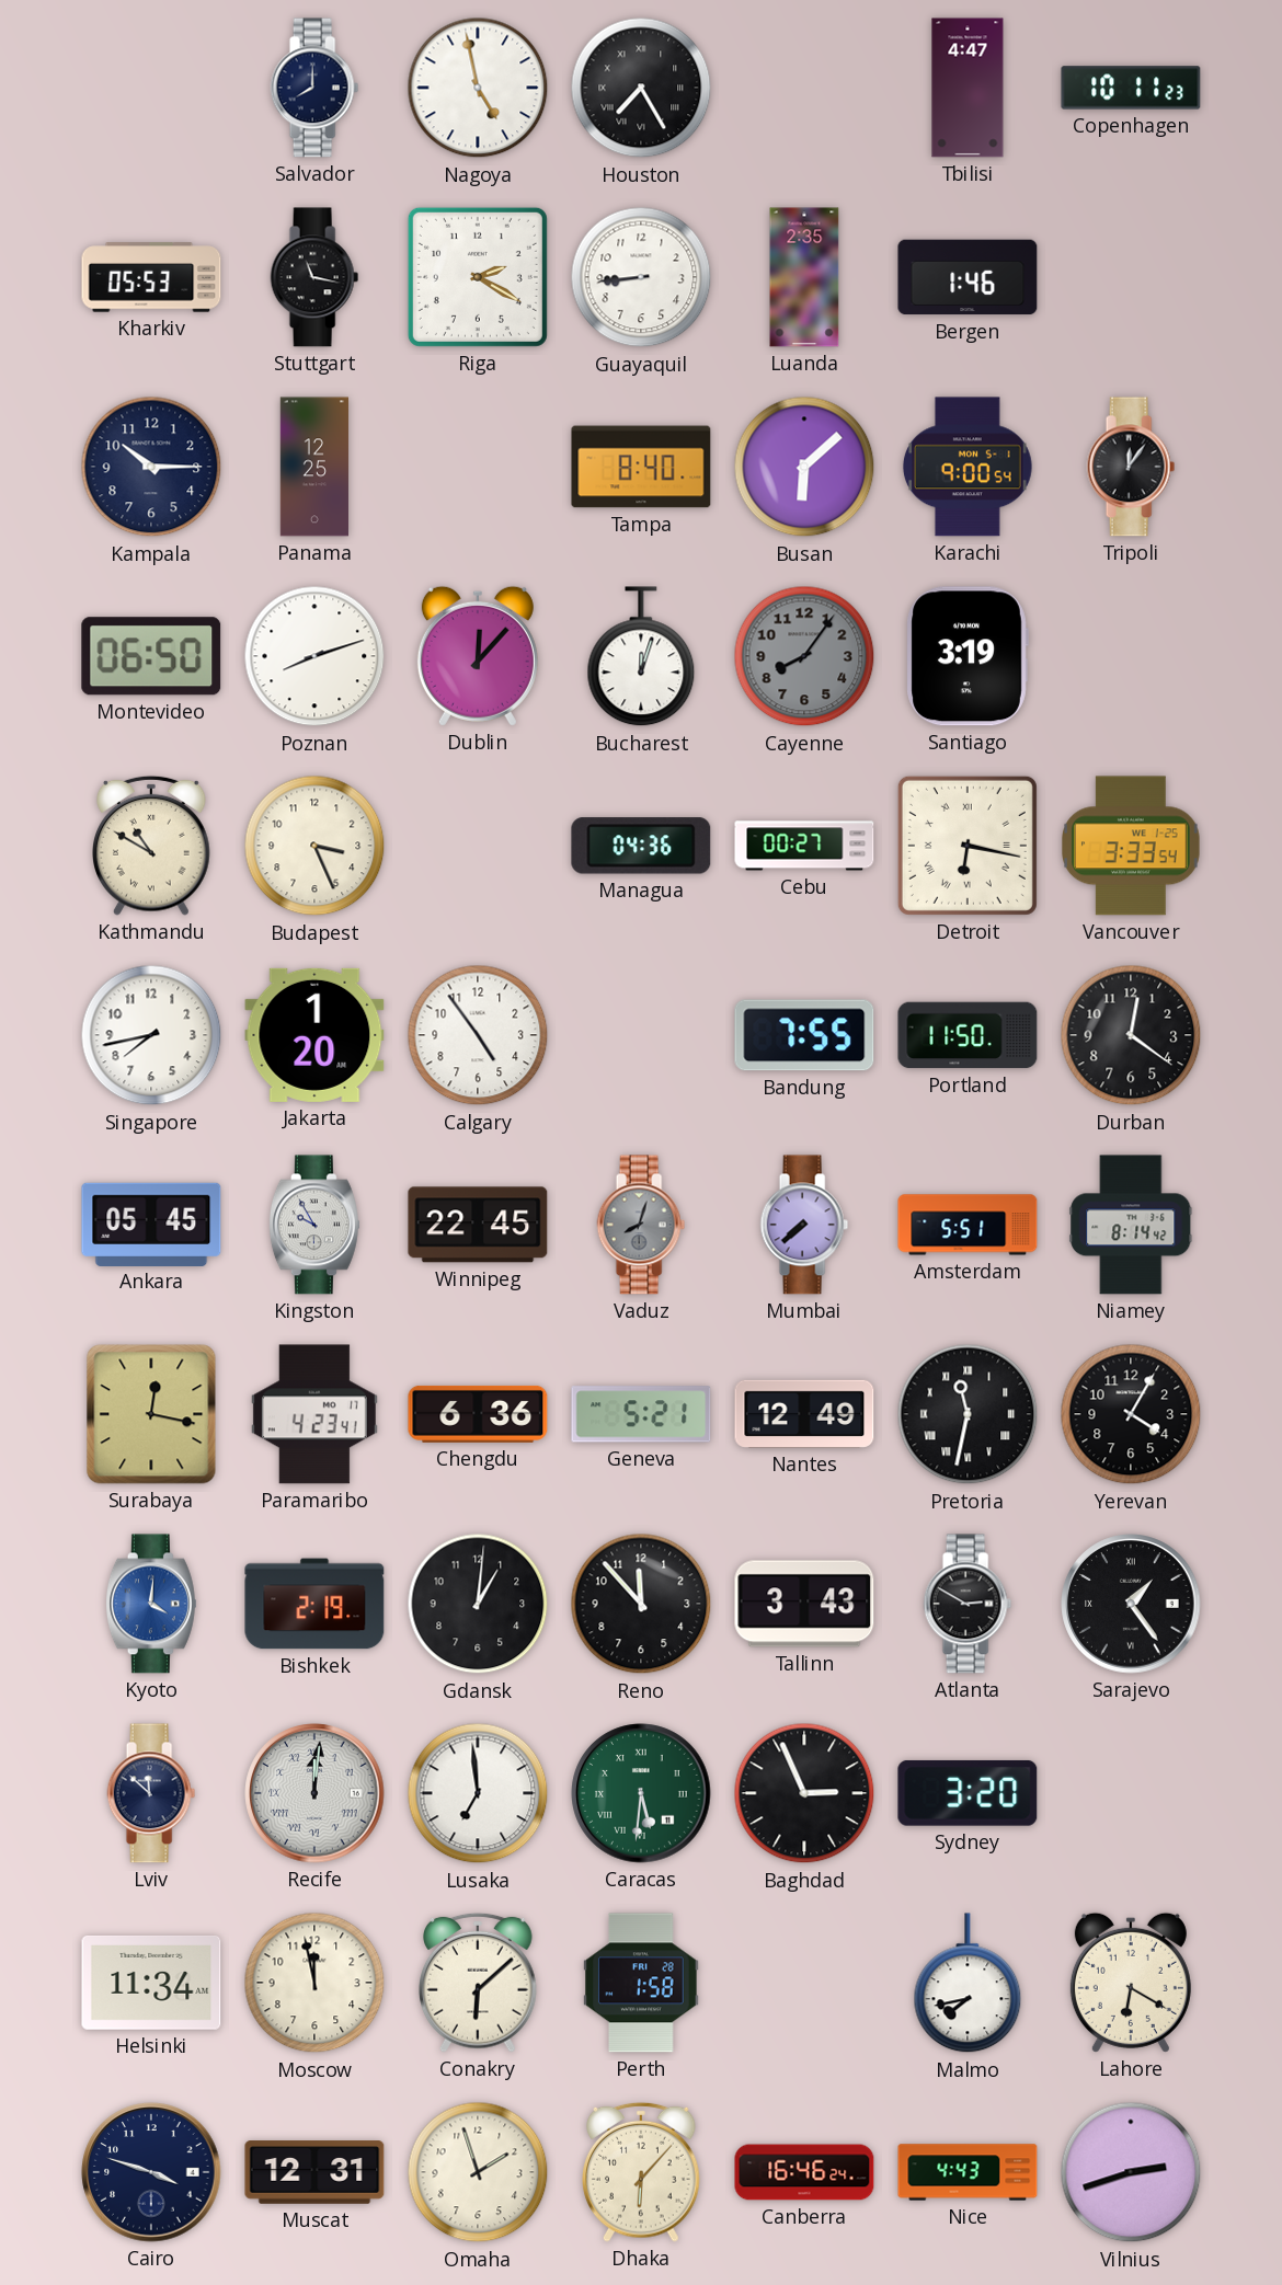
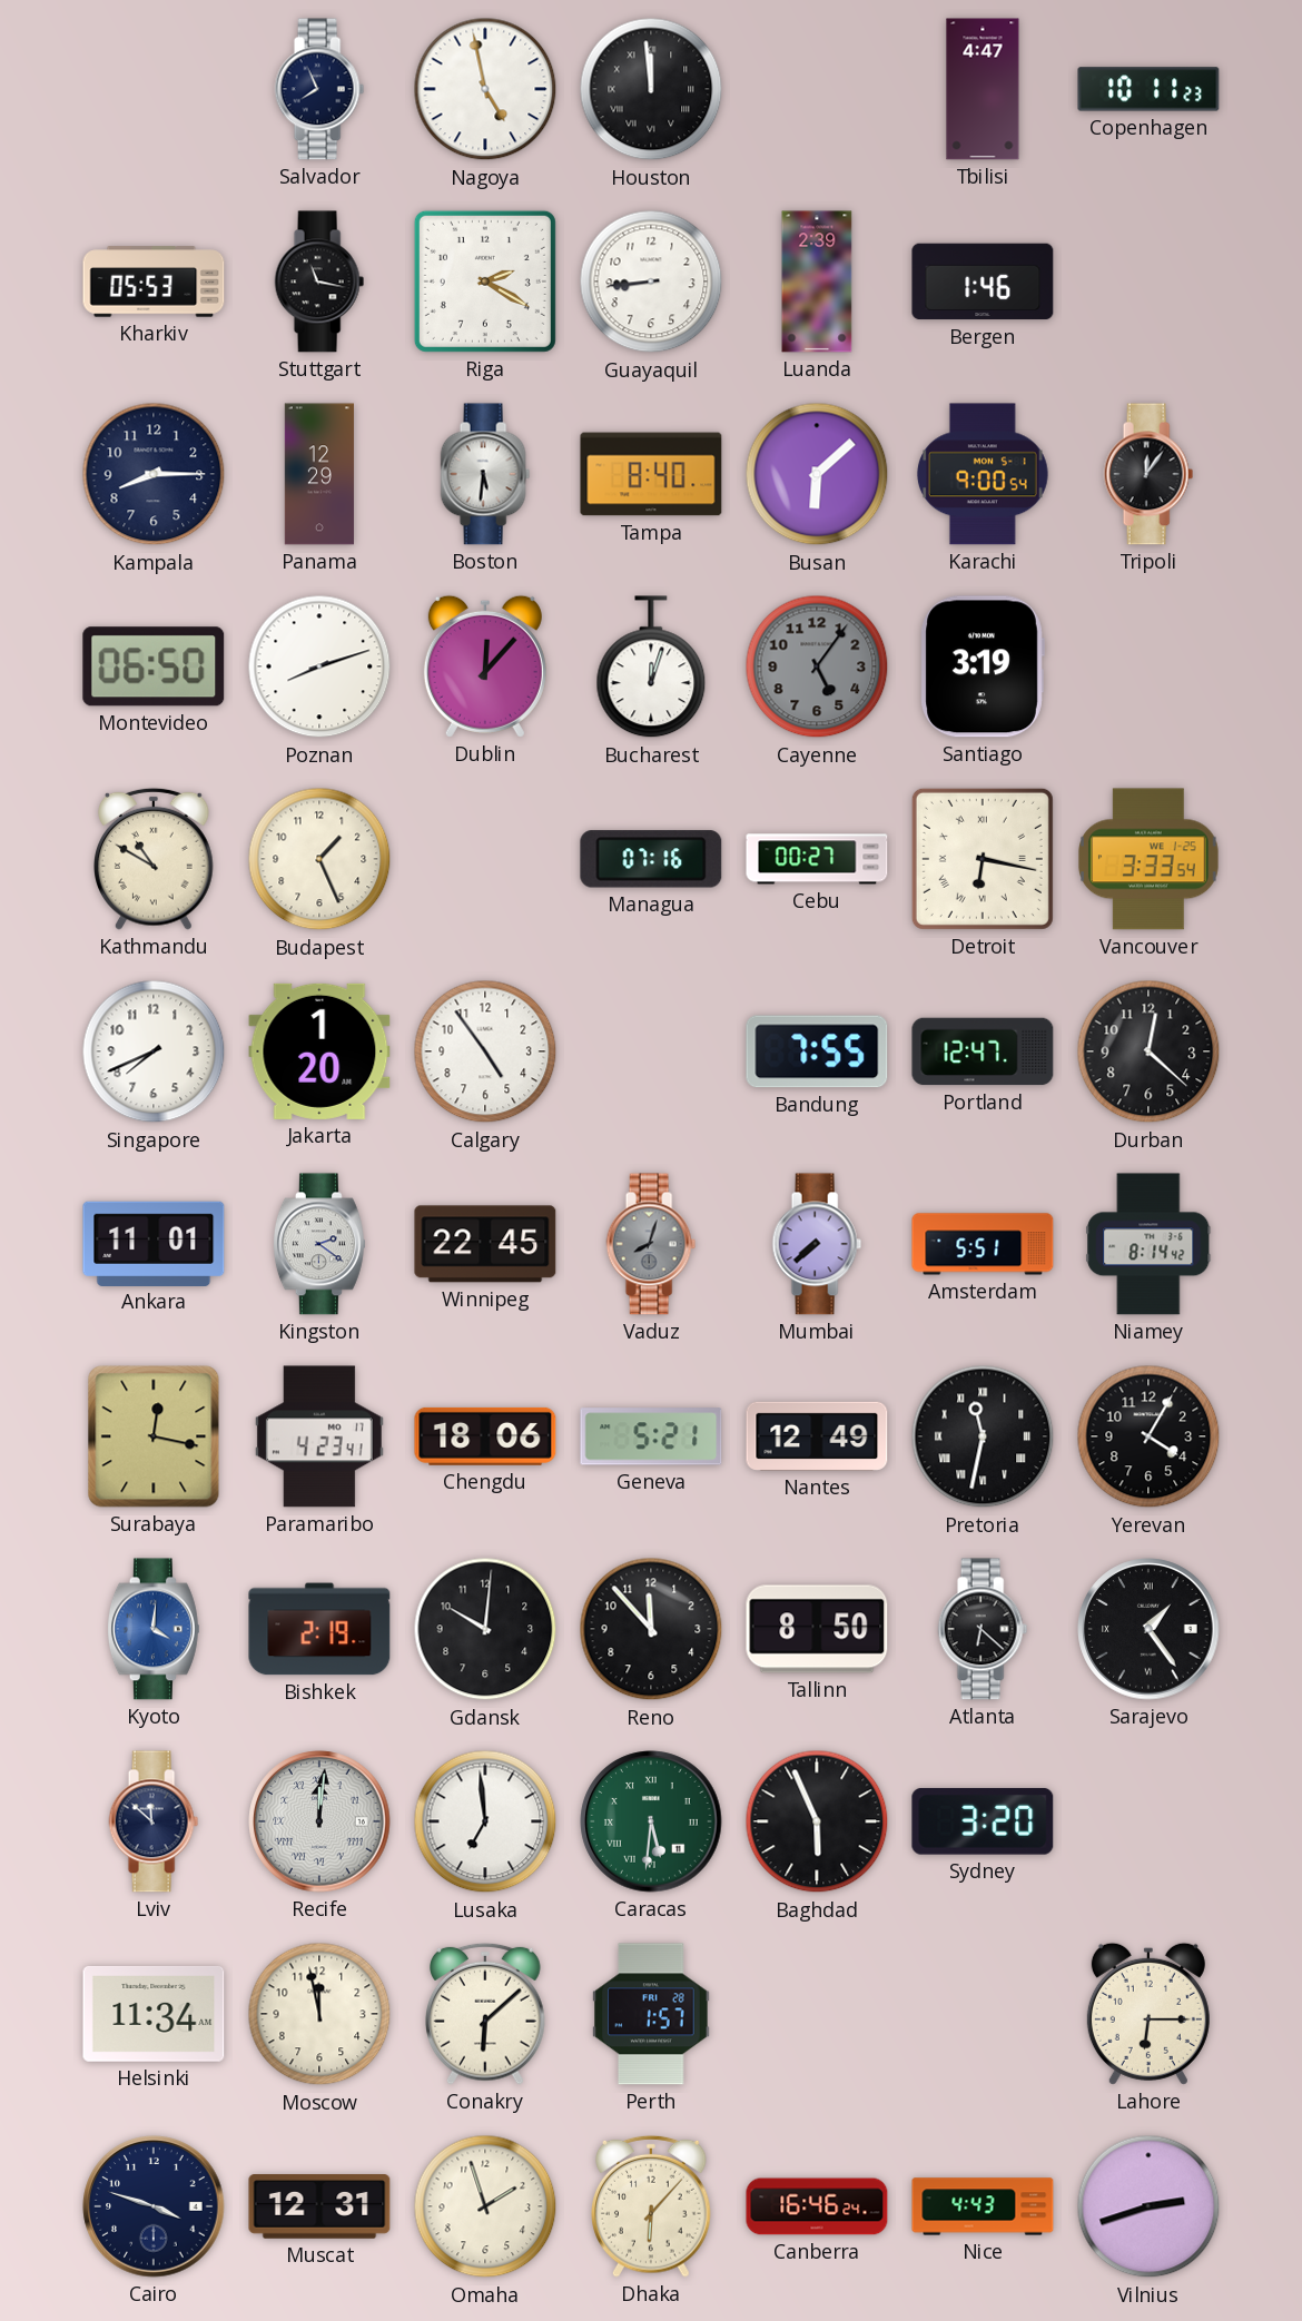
Salvador: 8:00 -> 7:56
Houston: 7:25 -> 11:59
Luanda: 2:35 -> 2:39
Kampala: 10:15 -> 8:15
Panama: 12:25 -> 12:29
Boston: none -> 5:31
Cayenne: 8:06 -> 5:06
Budapest: 3:26 -> 1:26
Managua: 04:36 -> 07:16
Singapore: 7:43 -> 7:41
Portland: 11:50 -> 12:47
Durban: 12:21 -> 12:22
Ankara: 05:45 -> 11:01
Kingston: 9:55 -> 2:21
Chengdu: 6:36 -> 18:06
Gdansk: 1:01 -> 10:01
Tallinn: 3:43 -> 8:50
Atlanta: 2:50 -> 6:22
Baghdad: 2:56 -> 5:56
Perth: 1:58 -> 1:57
Malmo: 7:43 -> none
Lahore: 6:20 -> 6:15
